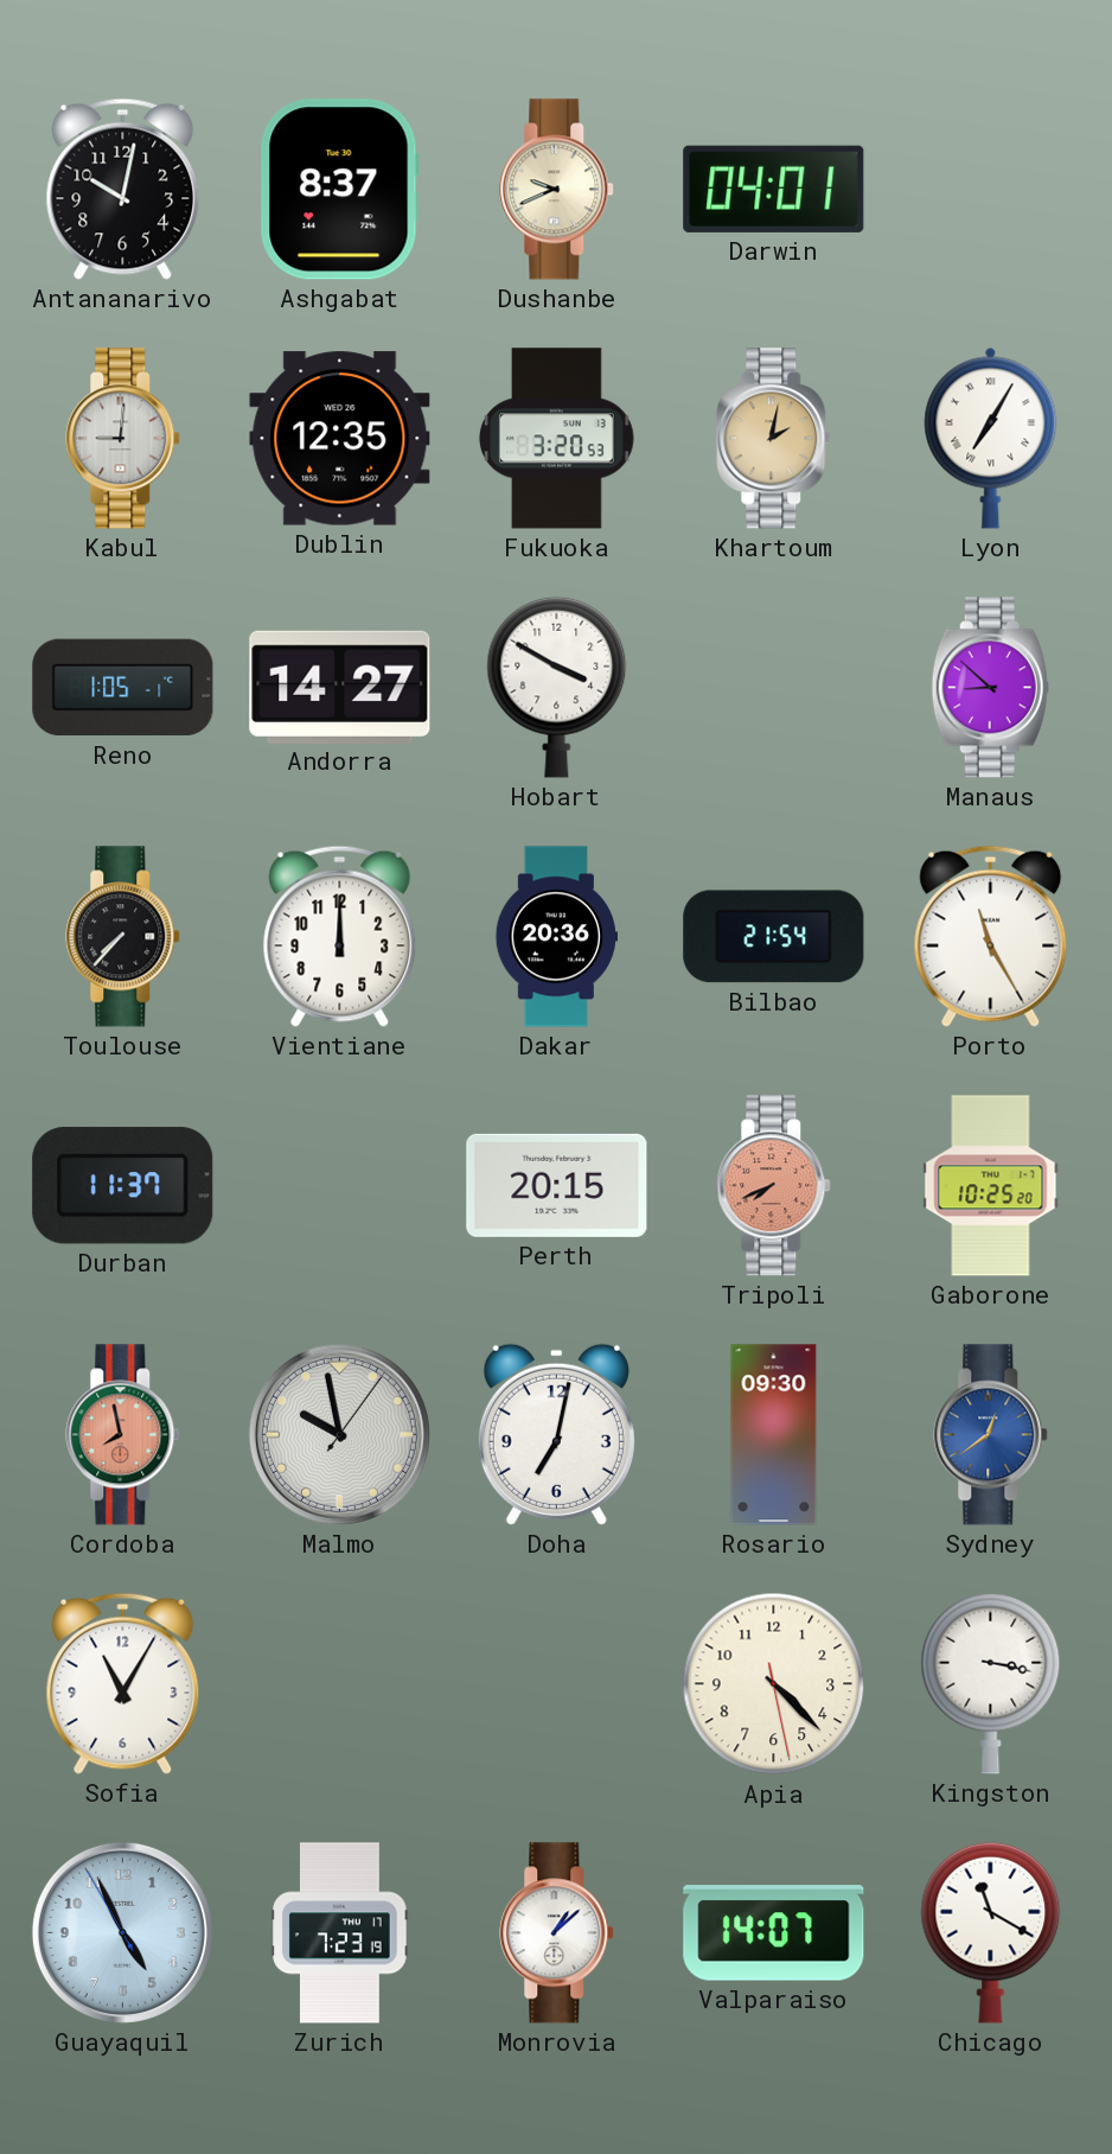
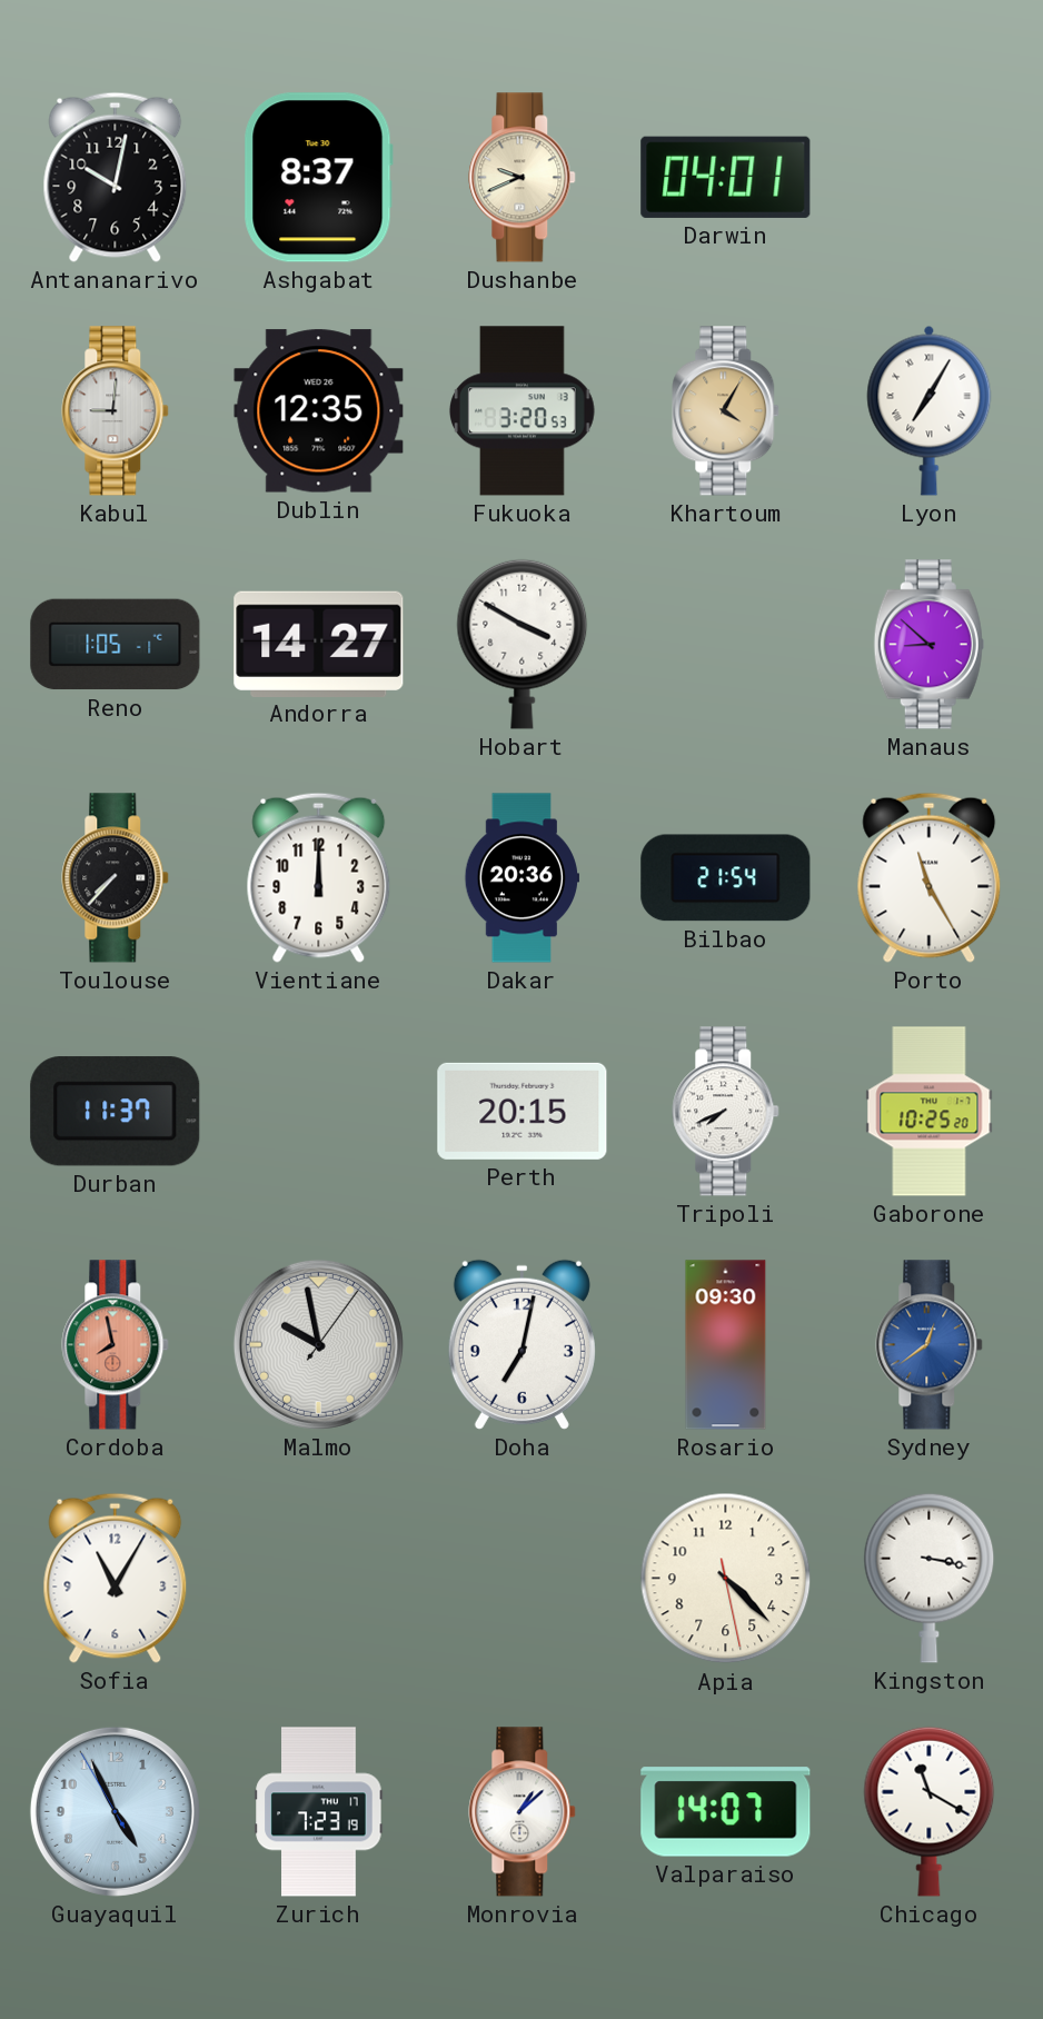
Khartoum: 2:02 -> 4:05
Tripoli dial: salmon -> white
